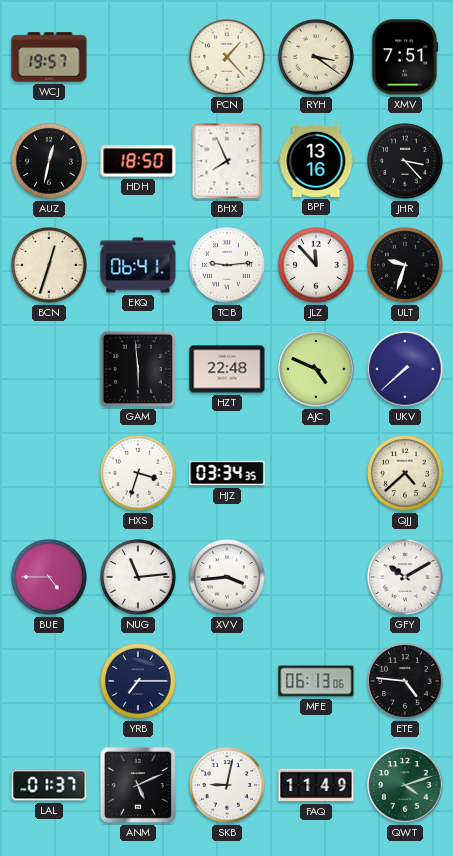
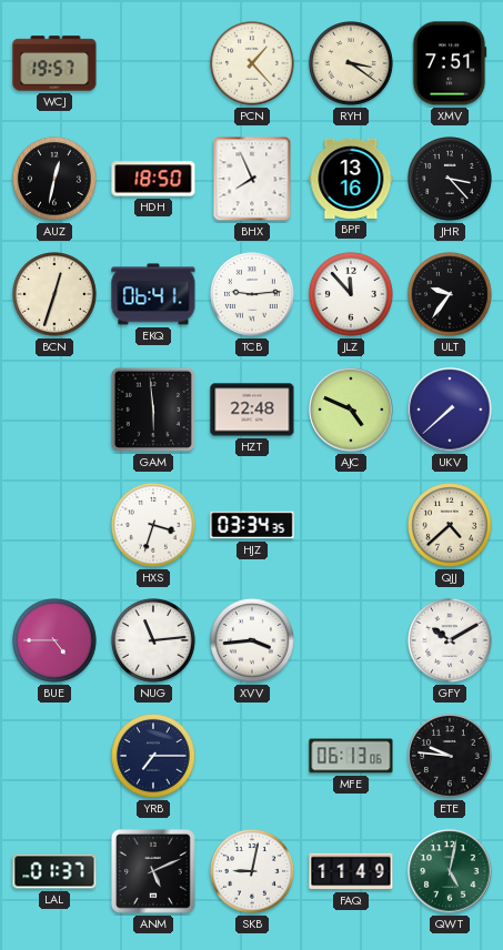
ULT: 9:33 -> 9:36
ETE: 4:46 -> 9:46
QWT: 4:12 -> 5:02
